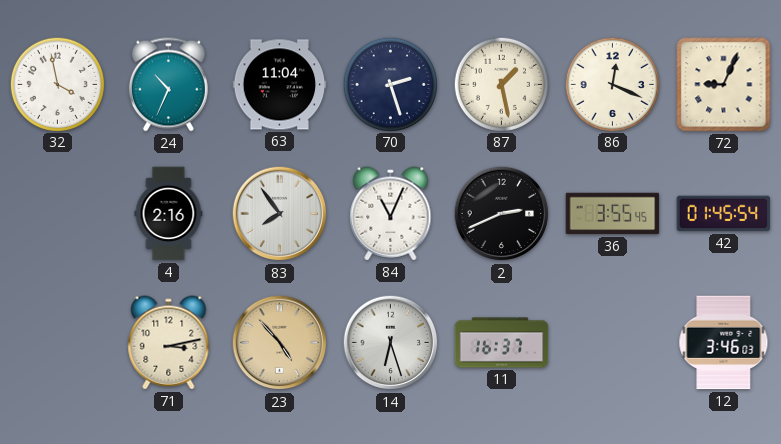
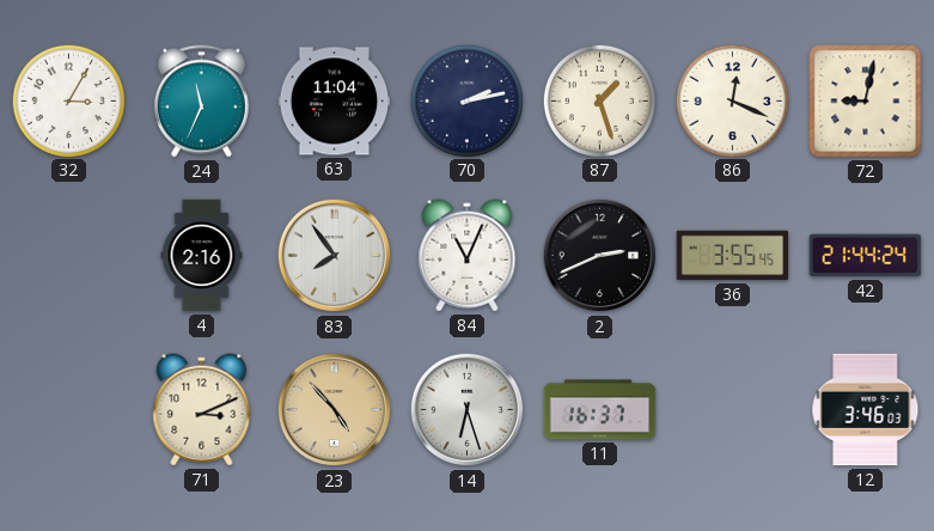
32: 3:58 -> 3:05
24: 10:34 -> 11:34
70: 2:27 -> 2:13
87: 1:28 -> 1:27
72: 9:04 -> 9:02
42: 01:45 -> 21:44
71: 3:13 -> 3:11
